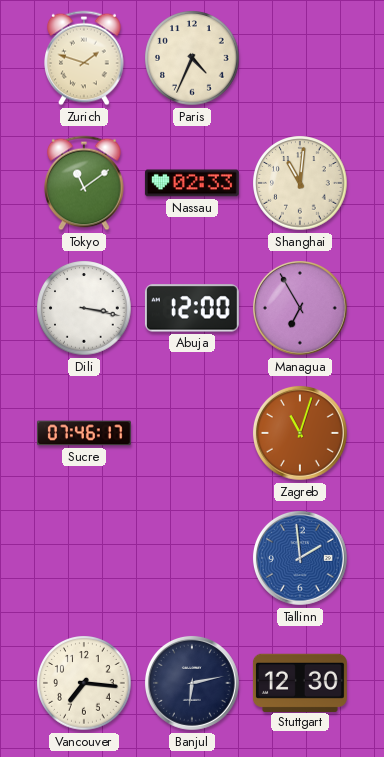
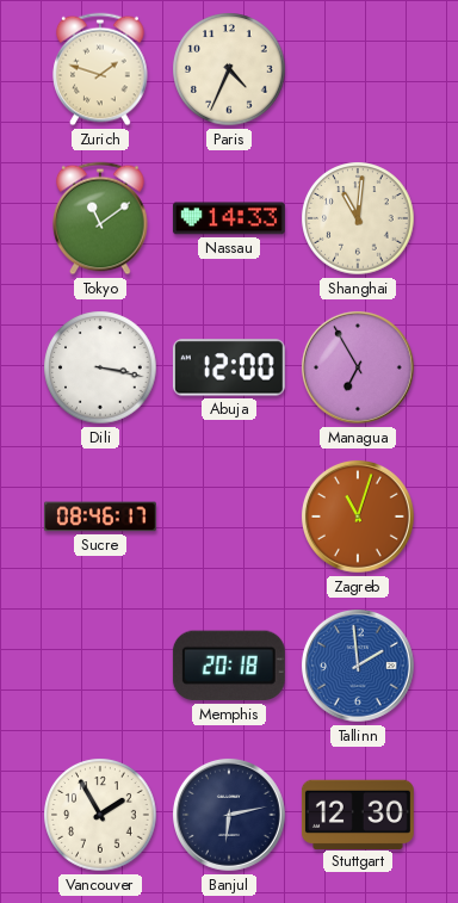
Nassau: 02:33 -> 14:33
Sucre: 07:46 -> 08:46
Memphis: none -> 20:18
Vancouver: 7:16 -> 1:55
